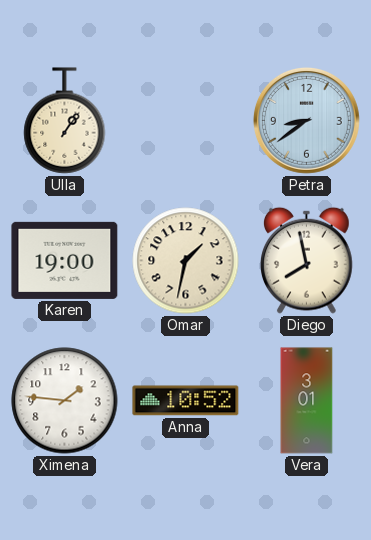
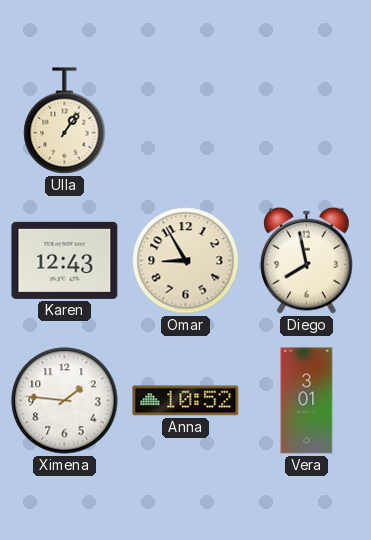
Petra: 8:39 -> none
Karen: 19:00 -> 12:43
Omar: 1:32 -> 8:55
